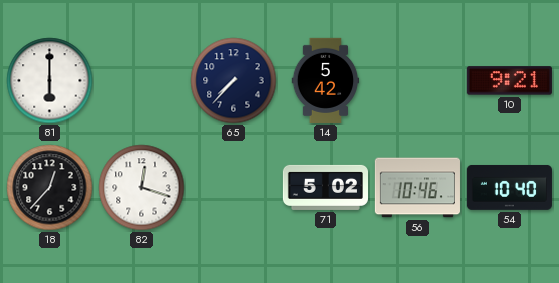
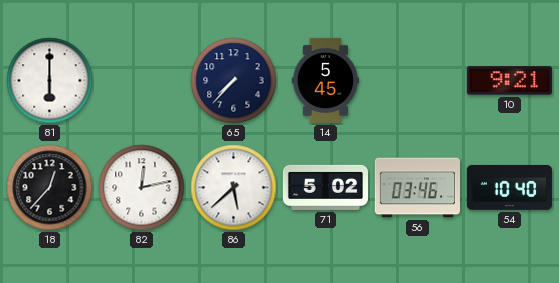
14: 5:42 -> 5:45
82: 12:18 -> 12:13
86: none -> 5:38
56: 10:46 -> 03:46
